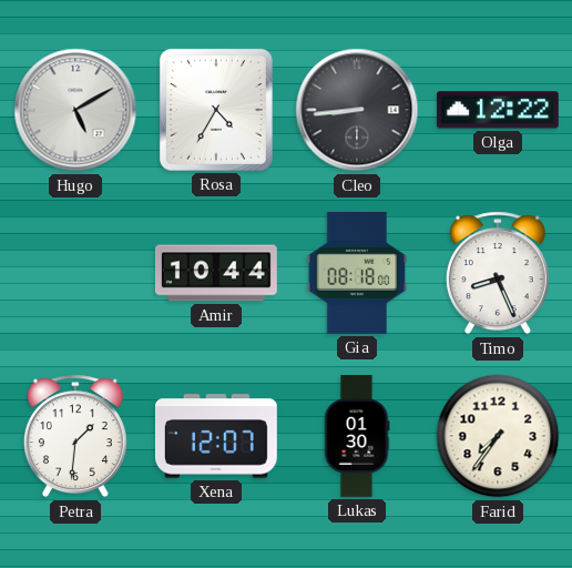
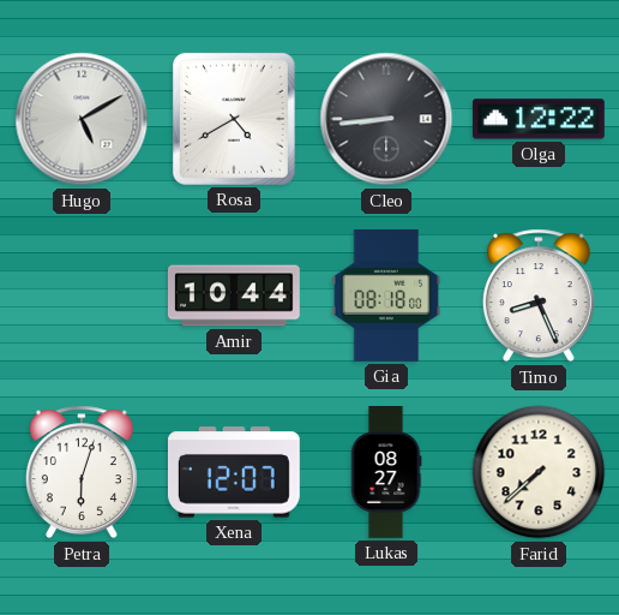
Rosa: 4:35 -> 4:40
Petra: 1:31 -> 6:03
Lukas: 01:30 -> 08:27
Farid: 7:36 -> 7:38
